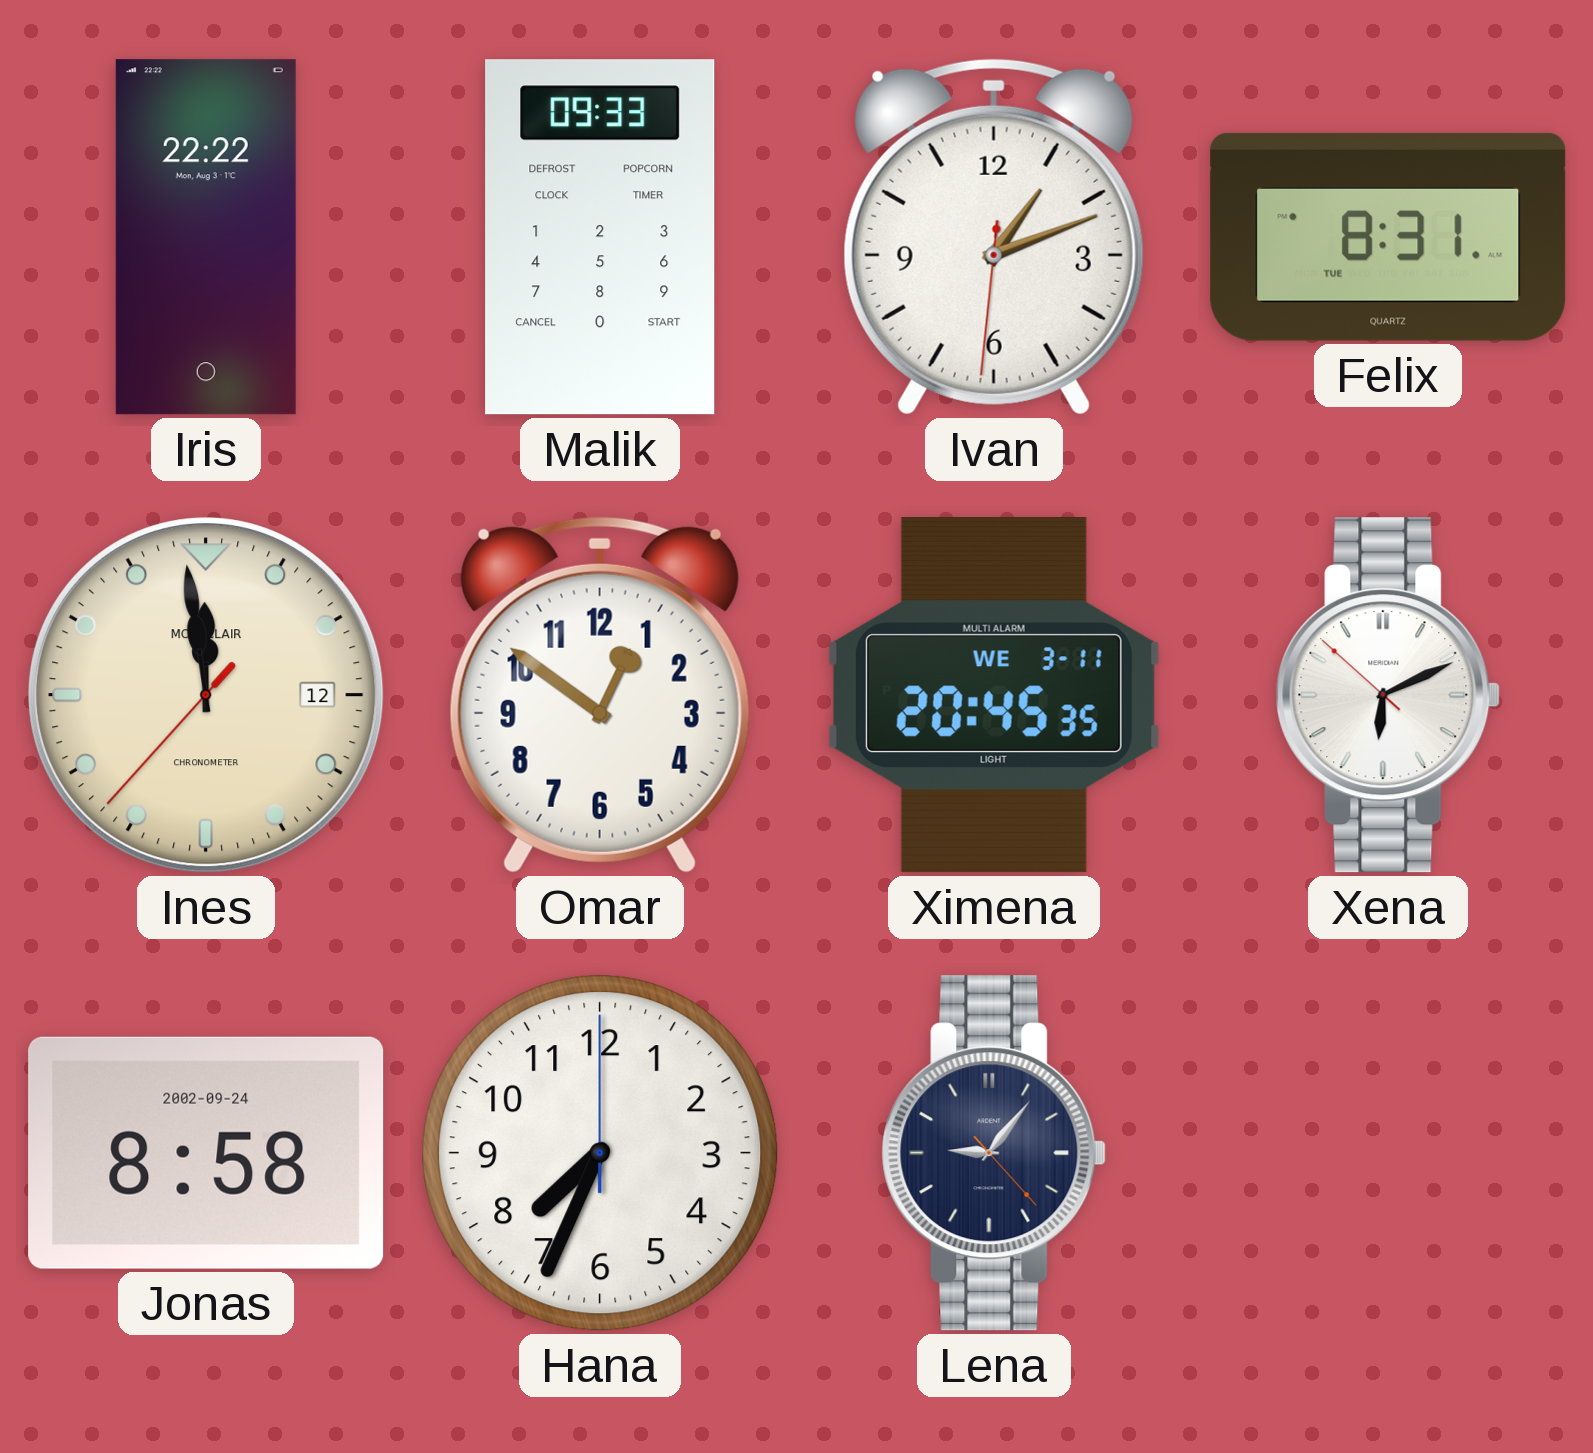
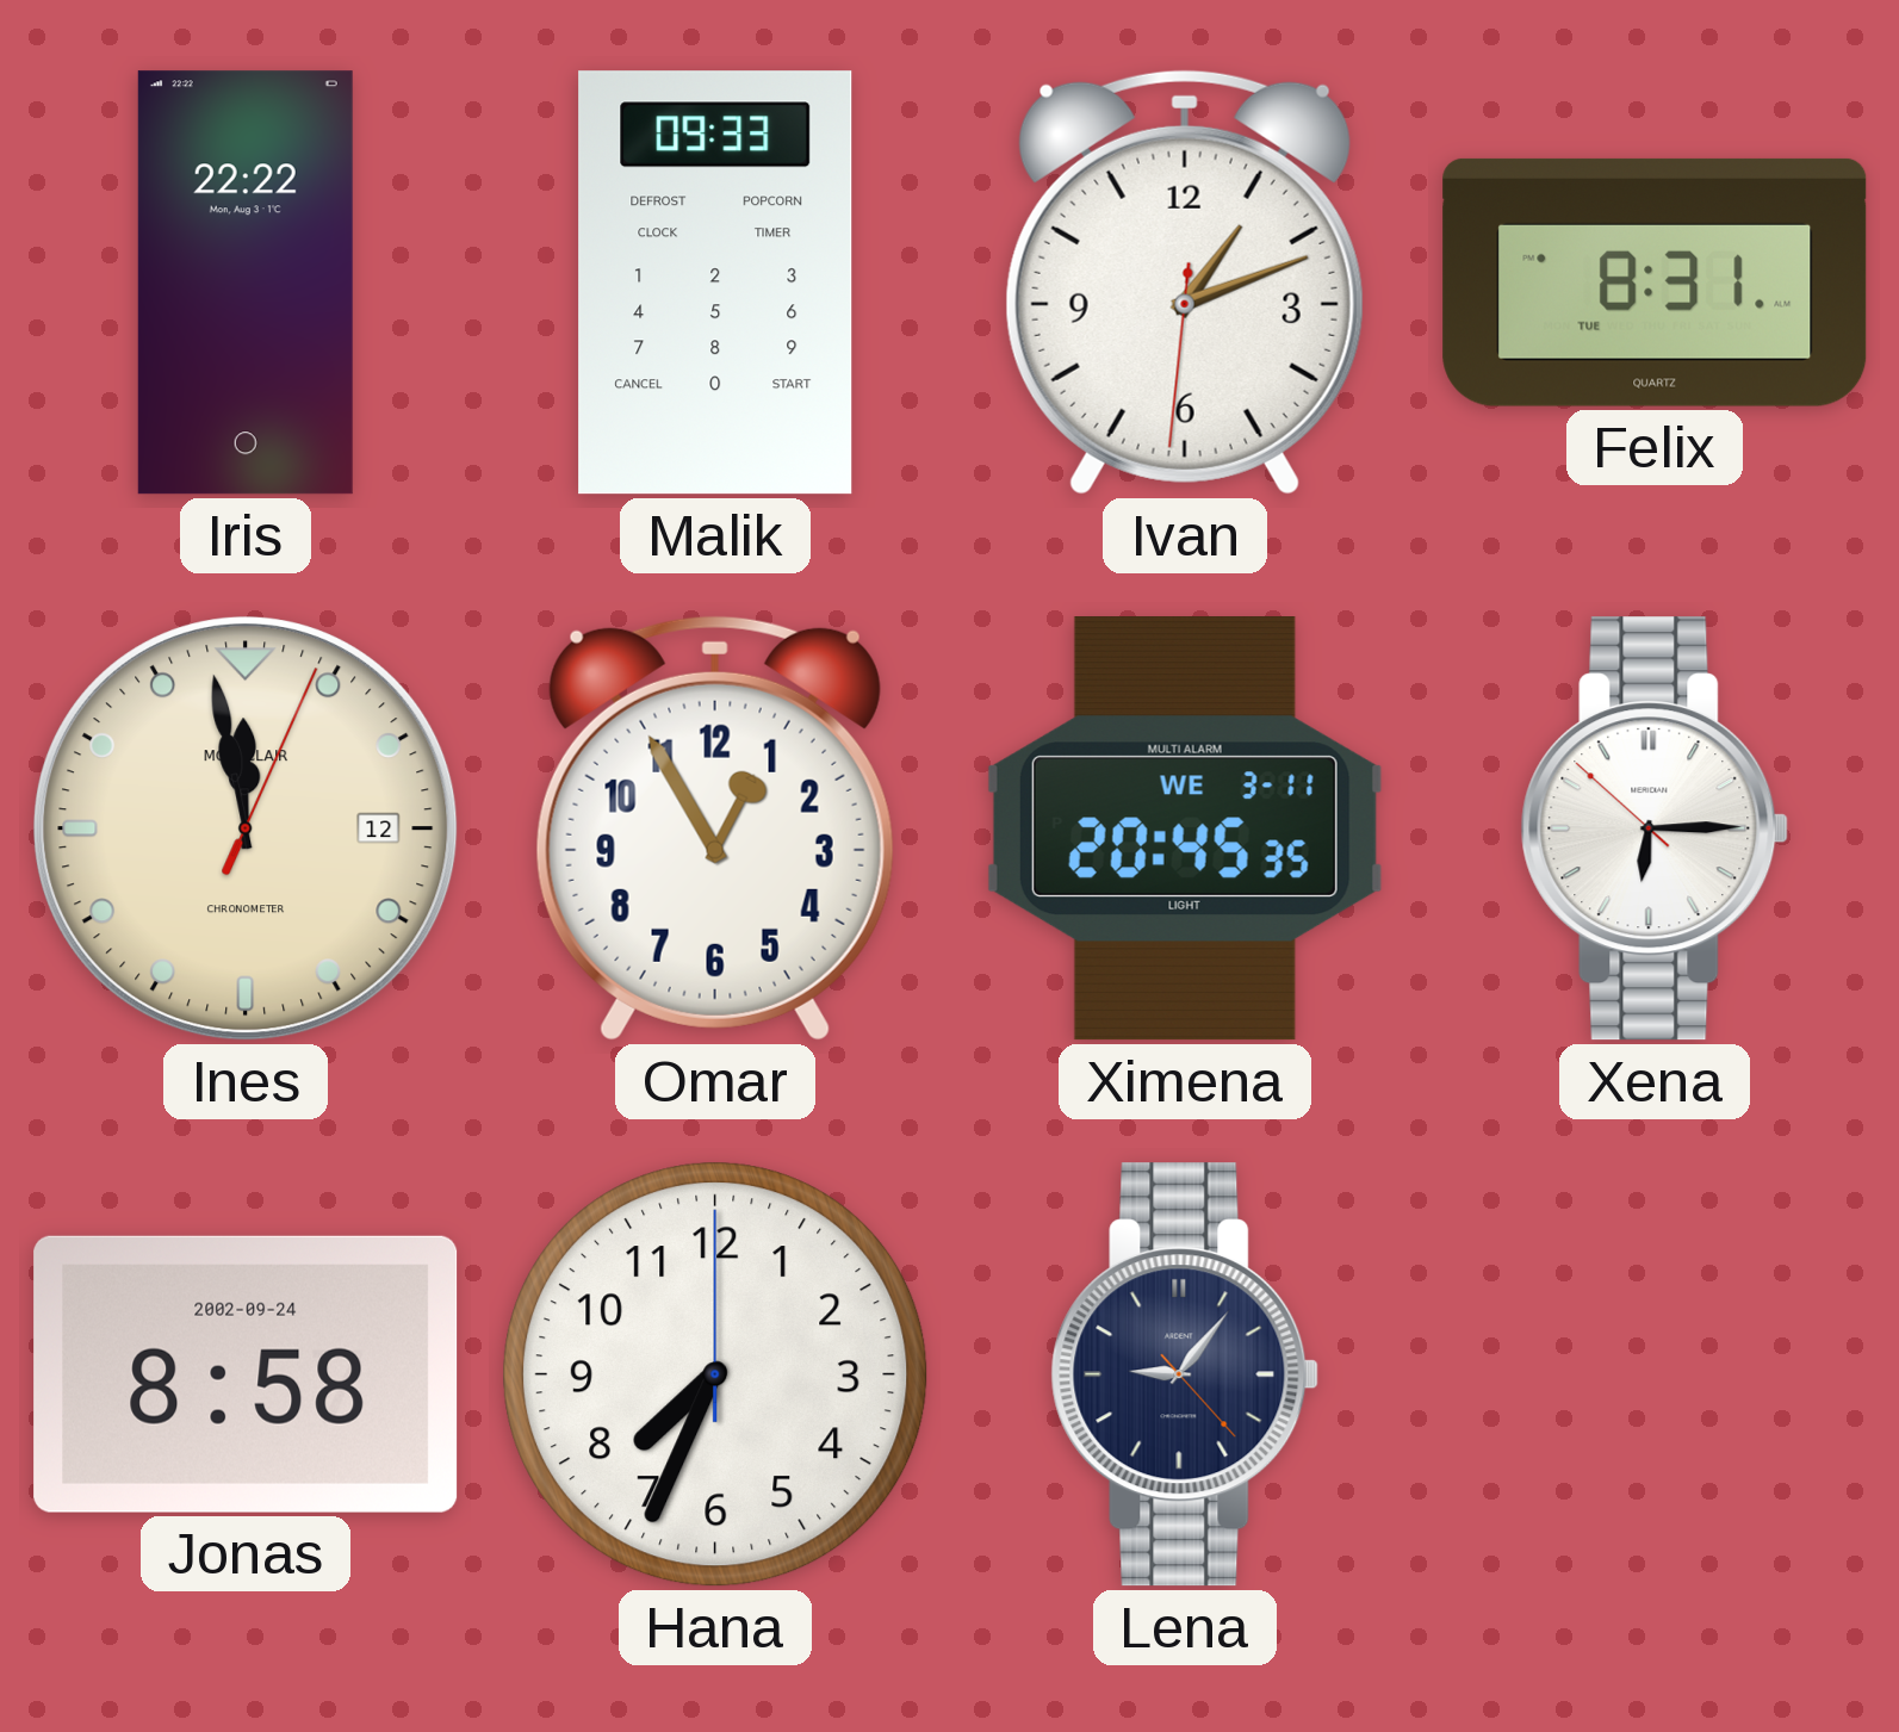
Ines: 11:58:37 -> 11:58:04
Omar: 12:51 -> 12:55
Xena: 6:10 -> 6:14
